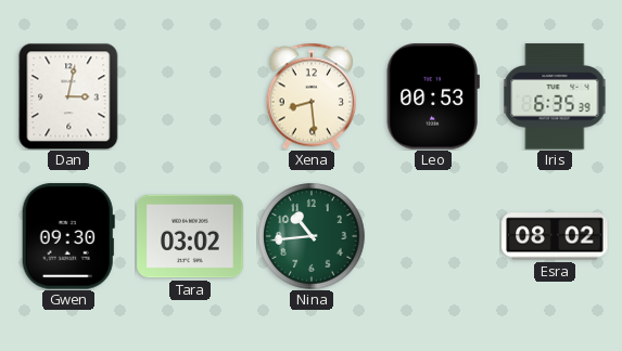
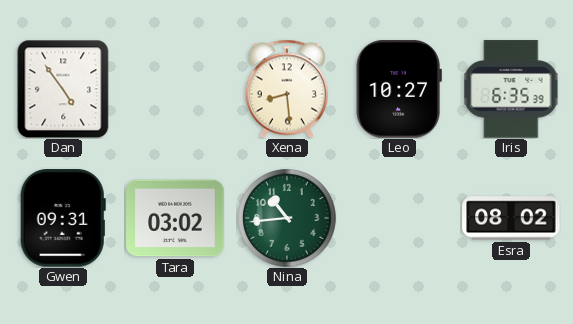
Dan: 3:02 -> 4:54
Leo: 00:53 -> 10:27
Gwen: 09:30 -> 09:31
